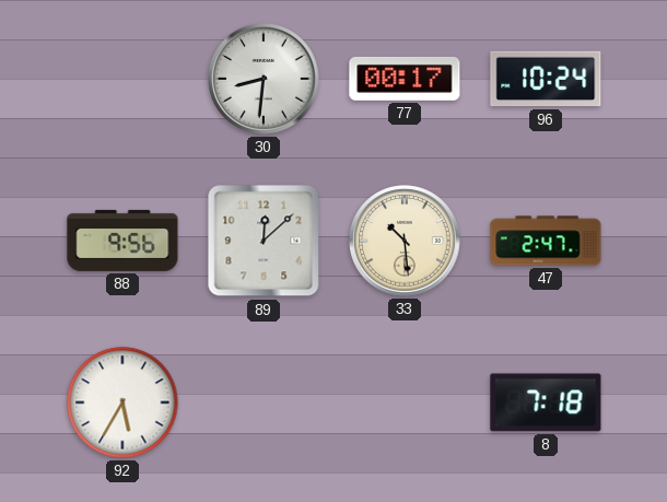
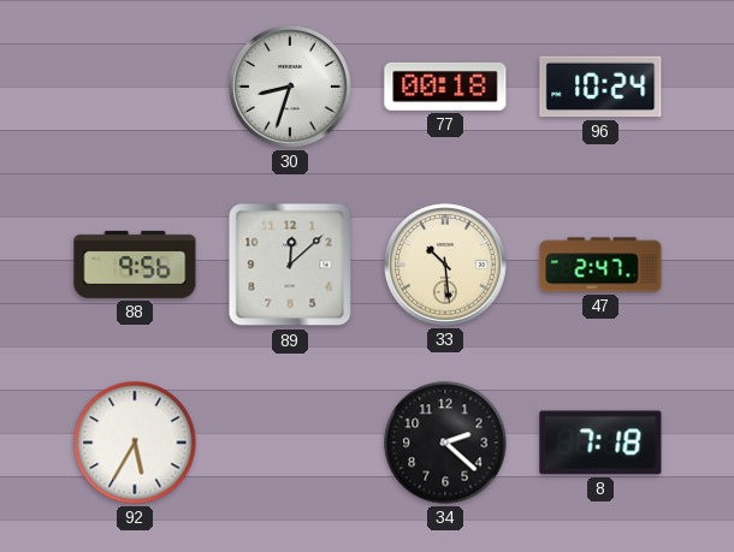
30: 8:31 -> 8:33
77: 00:17 -> 00:18
34: none -> 2:22
